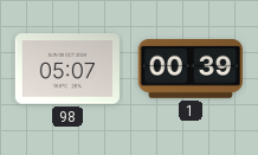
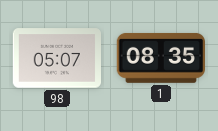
1: 00:39 -> 08:35
